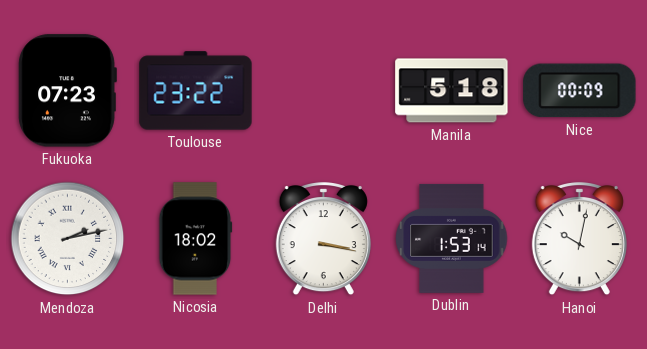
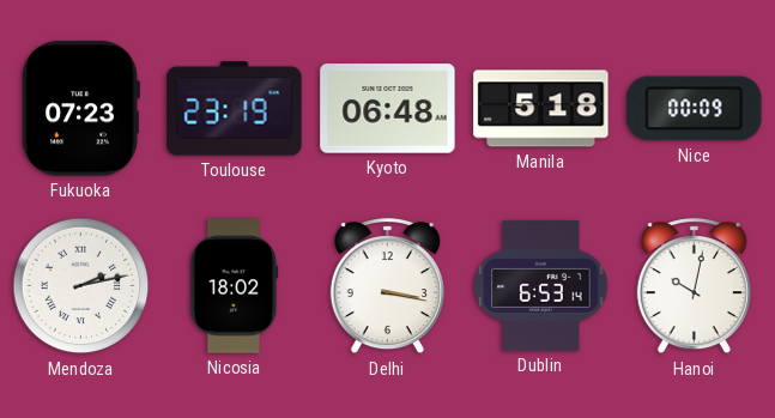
Toulouse: 23:22 -> 23:19
Kyoto: none -> 06:48
Dublin: 1:53 -> 6:53
